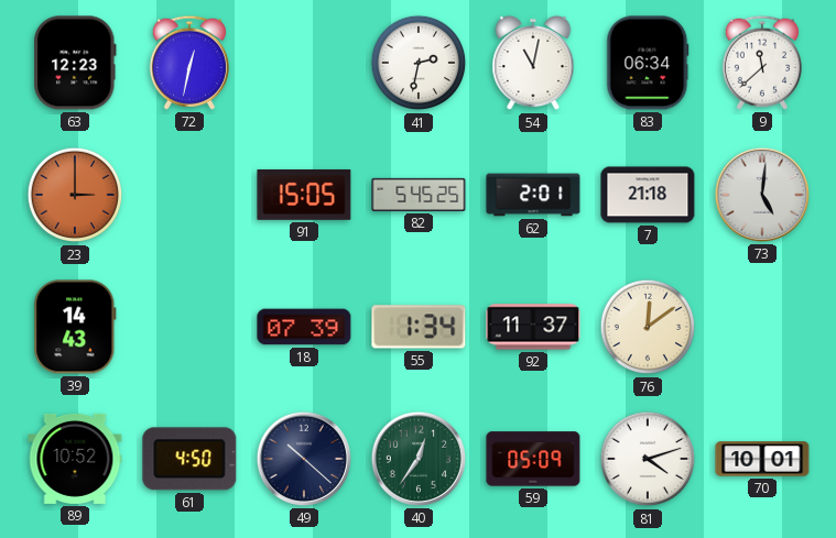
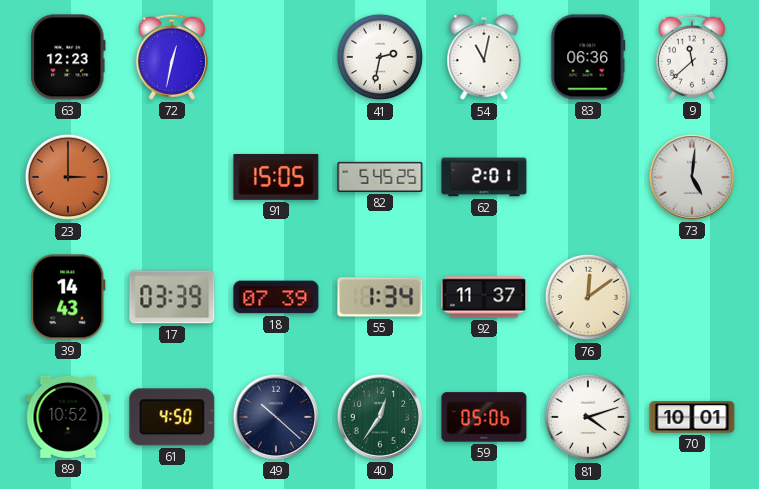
83: 06:34 -> 06:36
7: 21:18 -> none
17: none -> 03:39
59: 05:09 -> 05:06
